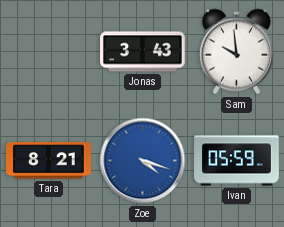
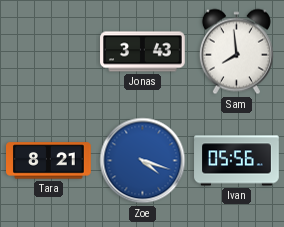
Sam: 9:59 -> 7:59
Ivan: 05:59 -> 05:56
